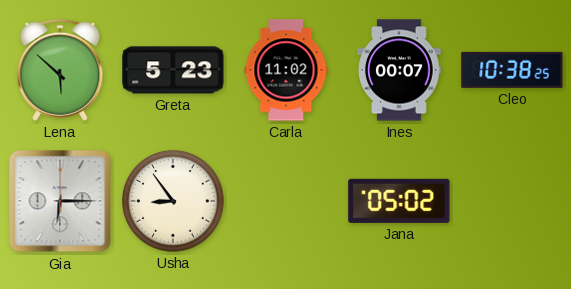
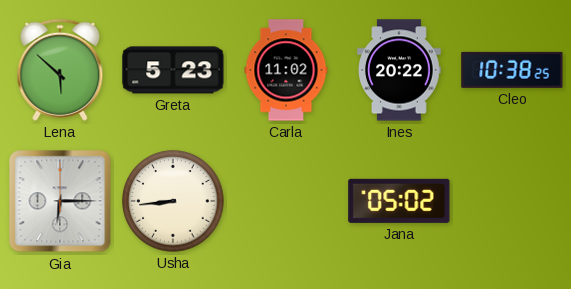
Ines: 00:07 -> 20:22
Usha: 8:54 -> 8:44
